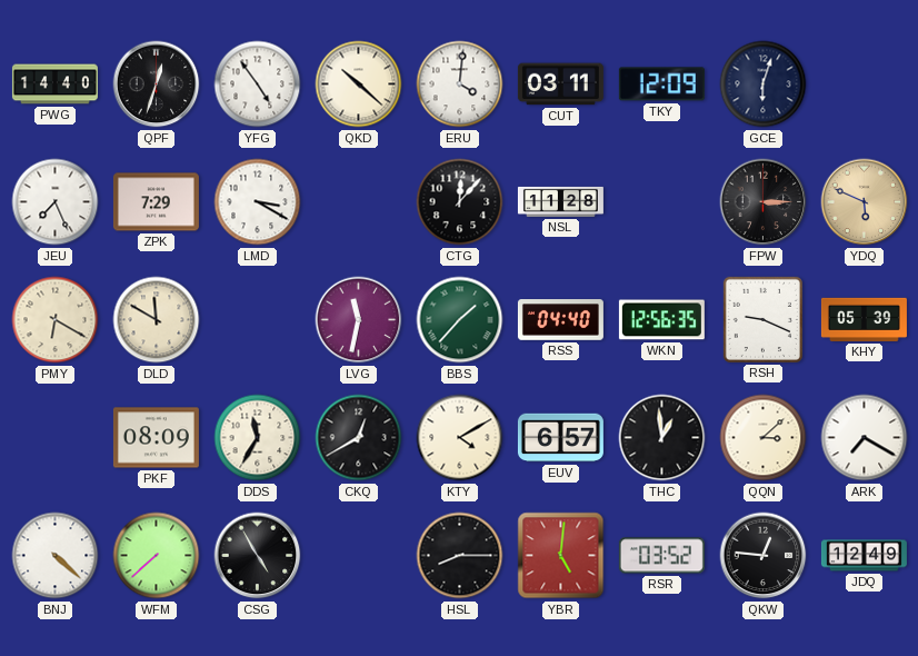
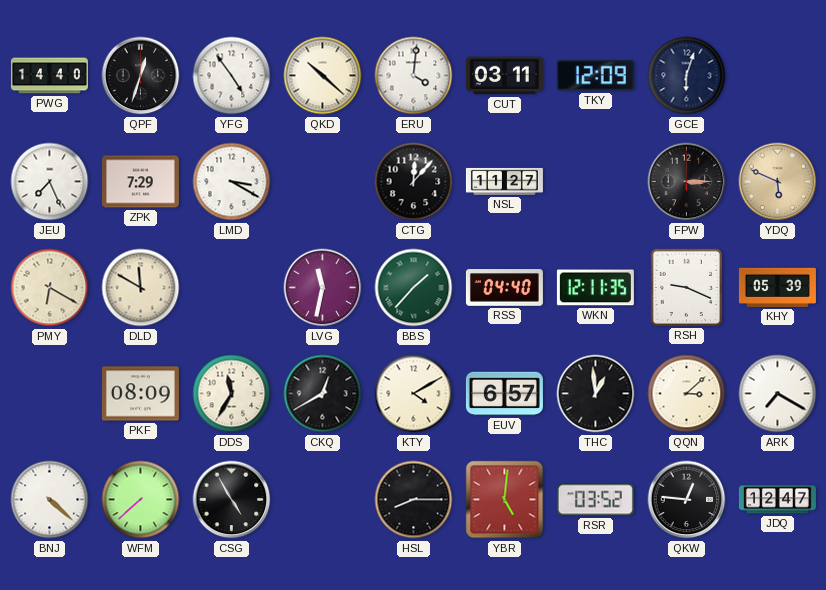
NSL: 11:28 -> 11:27
WKN: 12:56 -> 12:11
JDQ: 12:49 -> 12:47
